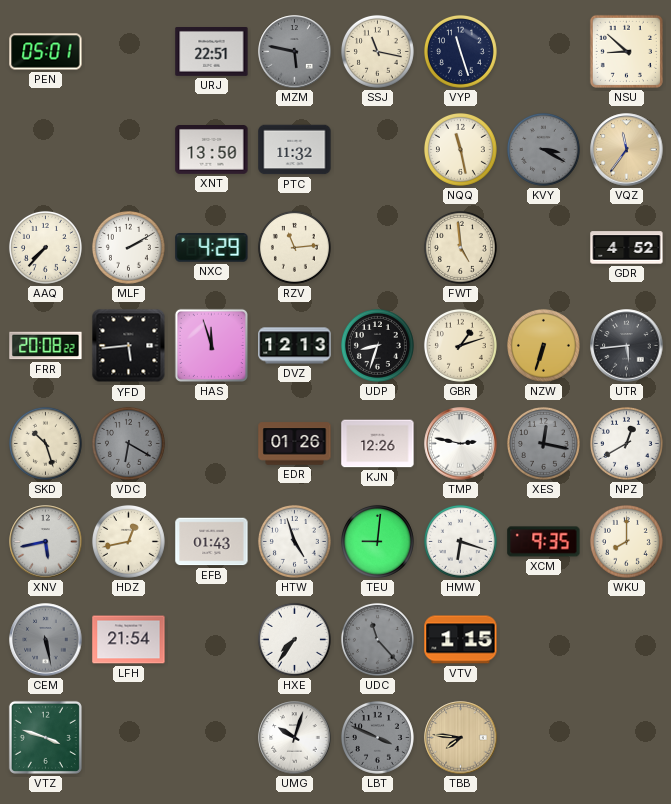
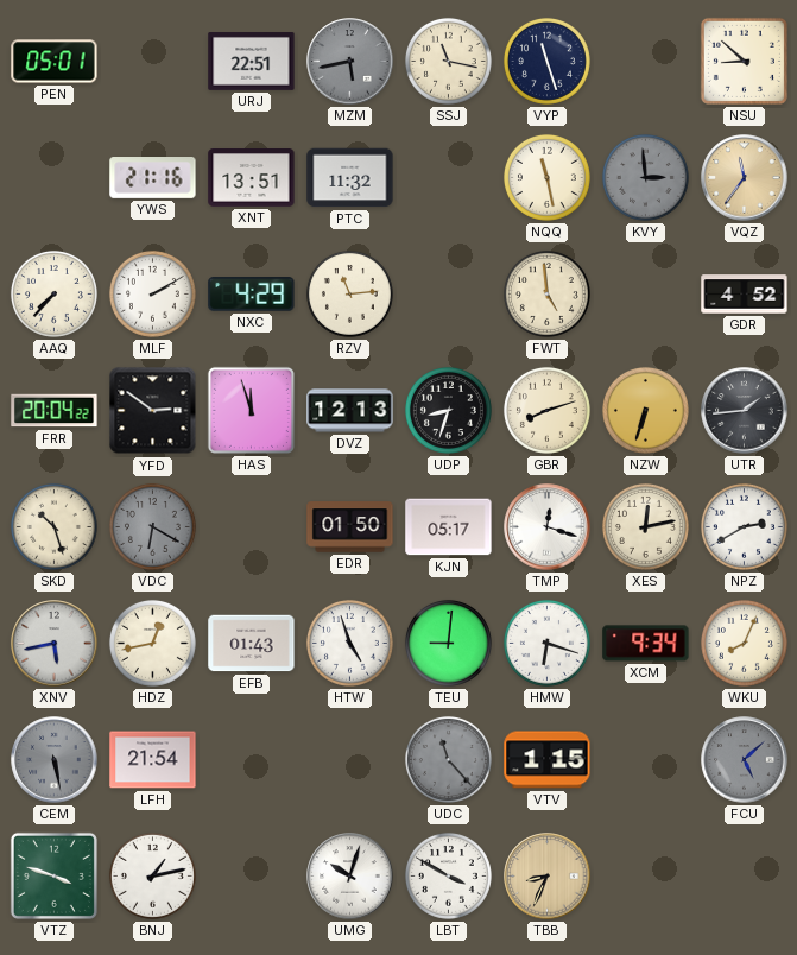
MZM: 5:47 -> 5:43
YWS: none -> 21:16
XNT: 13:50 -> 13:51
KVY: 3:20 -> 2:59
FRR: 20:08 -> 20:04
YFD: 5:44 -> 2:51
GBR: 1:12 -> 8:12
UTR: 5:44 -> 1:44
EDR: 01:26 -> 01:50
KJN: 12:26 -> 05:17
TMP: 2:47 -> 12:18
XES: 12:17 -> 12:13
XES dial: grey -> cream
NPZ: 12:40 -> 2:40
XCM: 9:35 -> 9:34
WKU: 8:00 -> 8:04
HXE: 7:36 -> none
FCU: none -> 5:08
BNJ: none -> 1:13
LBT: 3:49 -> 3:50
LBT dial: grey -> white
TBB: 7:46 -> 8:34
